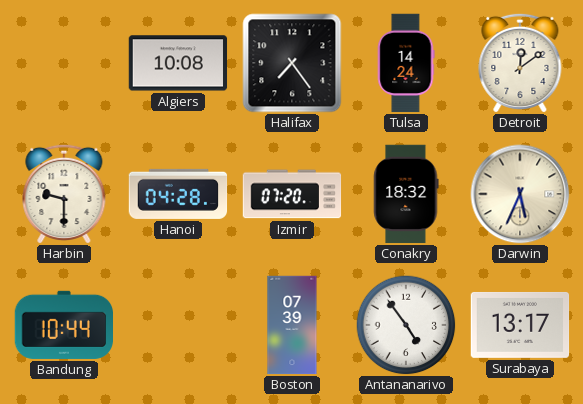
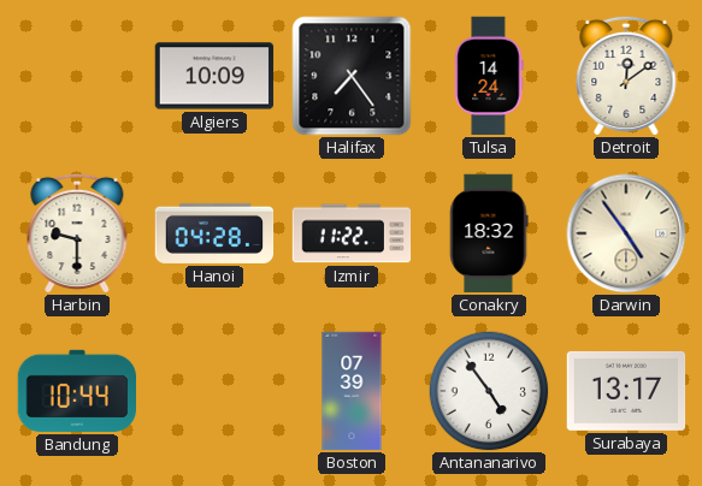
Algiers: 10:08 -> 10:09
Izmir: 07:20 -> 11:22
Darwin: 5:34 -> 4:54
